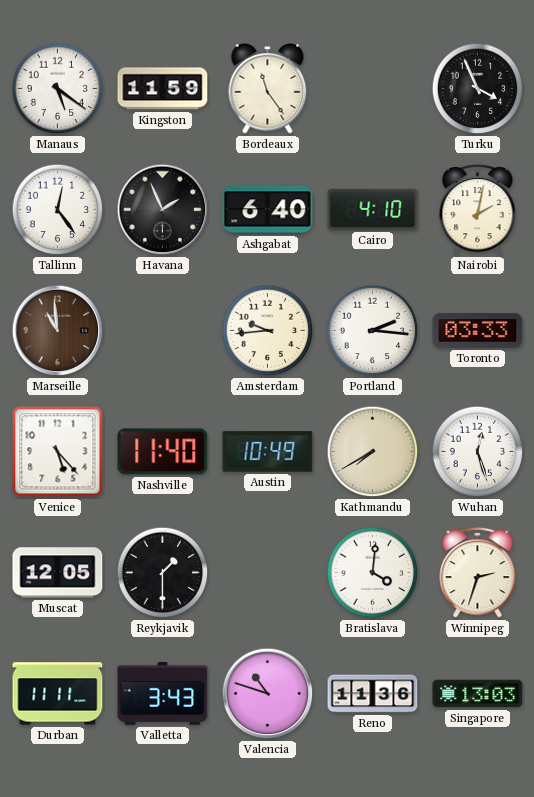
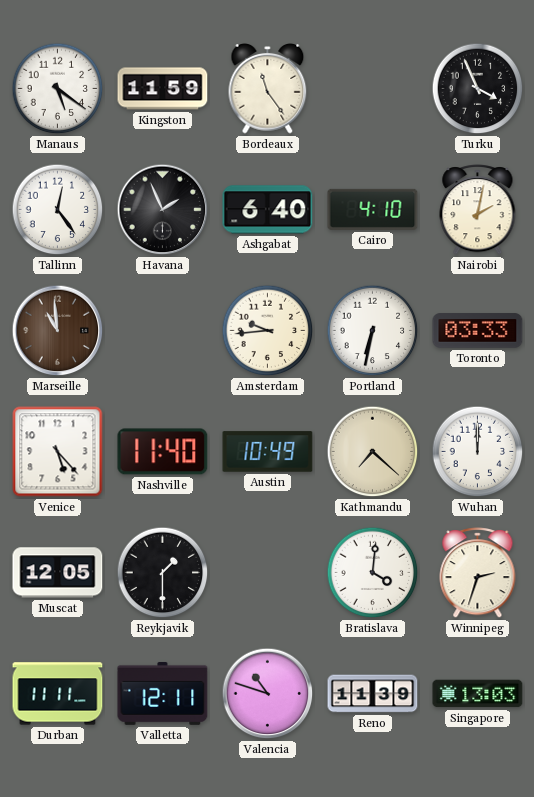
Portland: 2:16 -> 6:32
Kathmandu: 7:40 -> 7:22
Wuhan: 12:27 -> 12:00
Valletta: 3:43 -> 12:11
Reno: 11:36 -> 11:39
